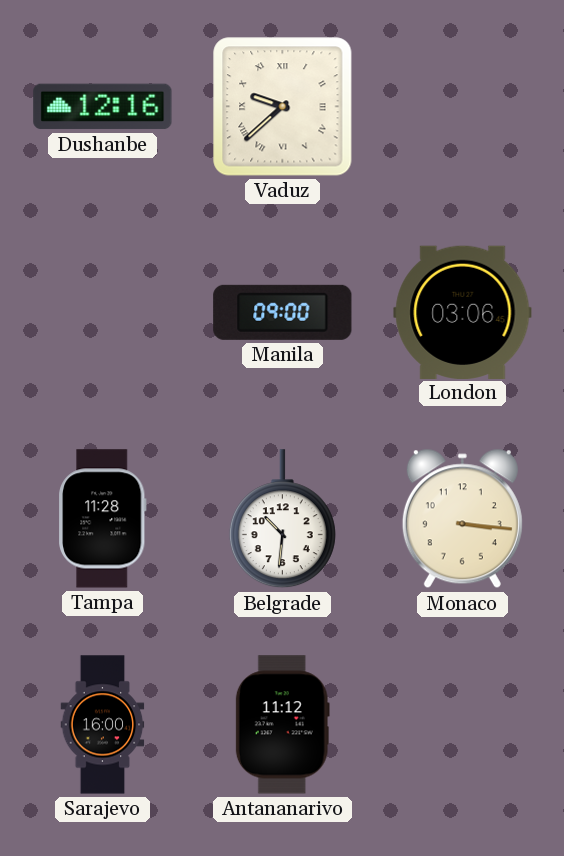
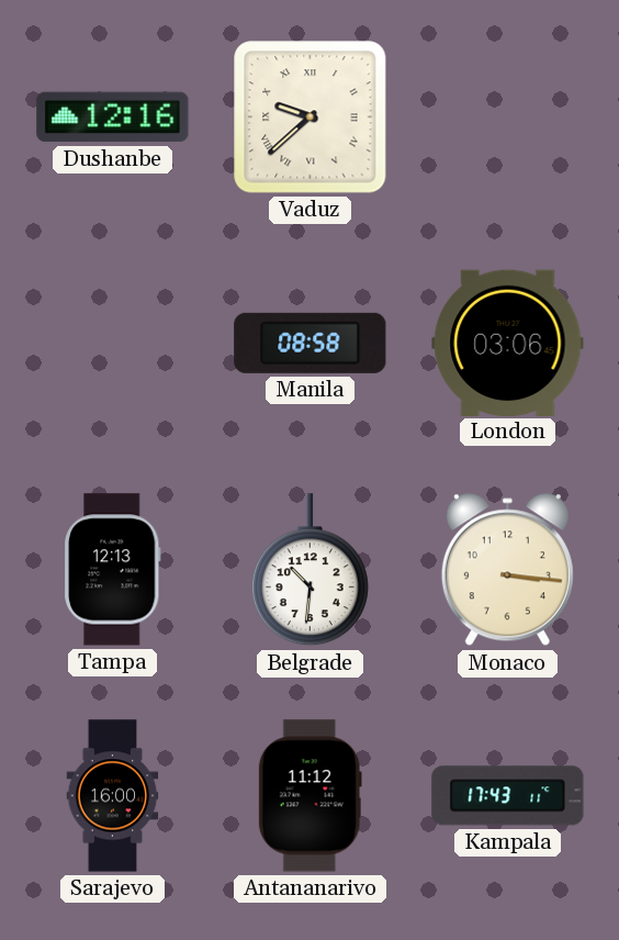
Manila: 09:00 -> 08:58
Tampa: 11:28 -> 12:13
Kampala: none -> 17:43
